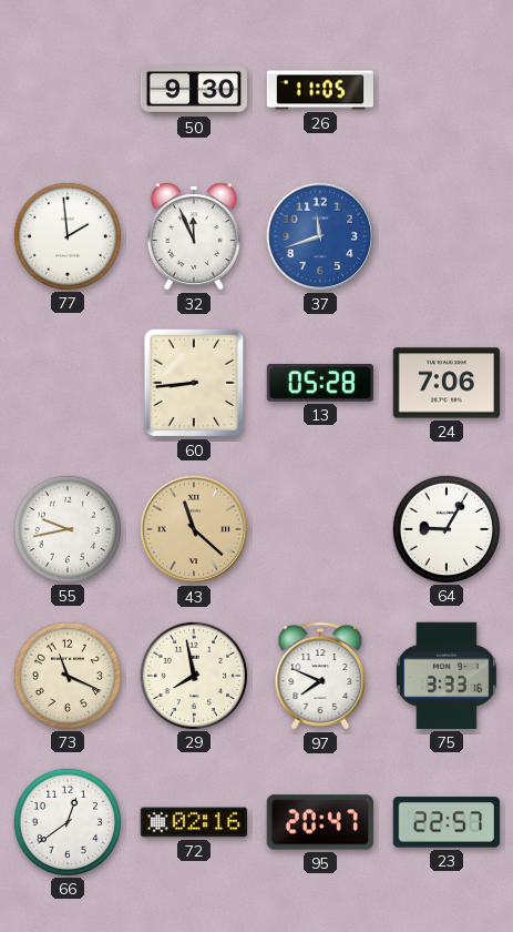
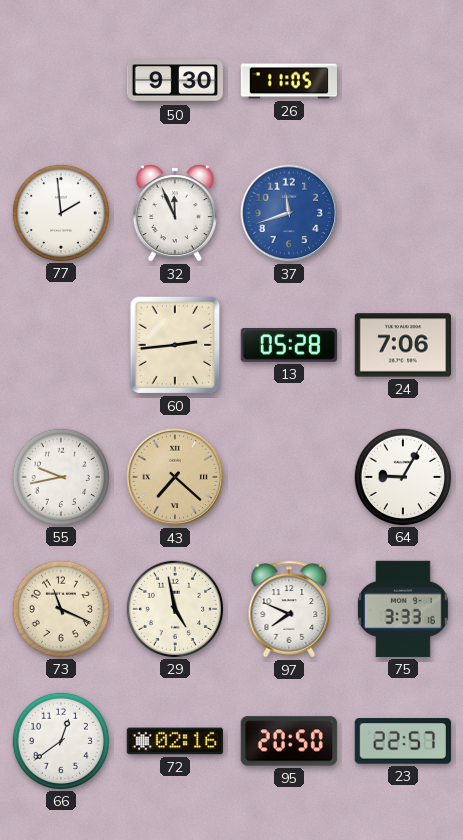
60: 8:44 -> 2:44
43: 11:22 -> 7:22
29: 7:58 -> 4:58
95: 20:47 -> 20:50
